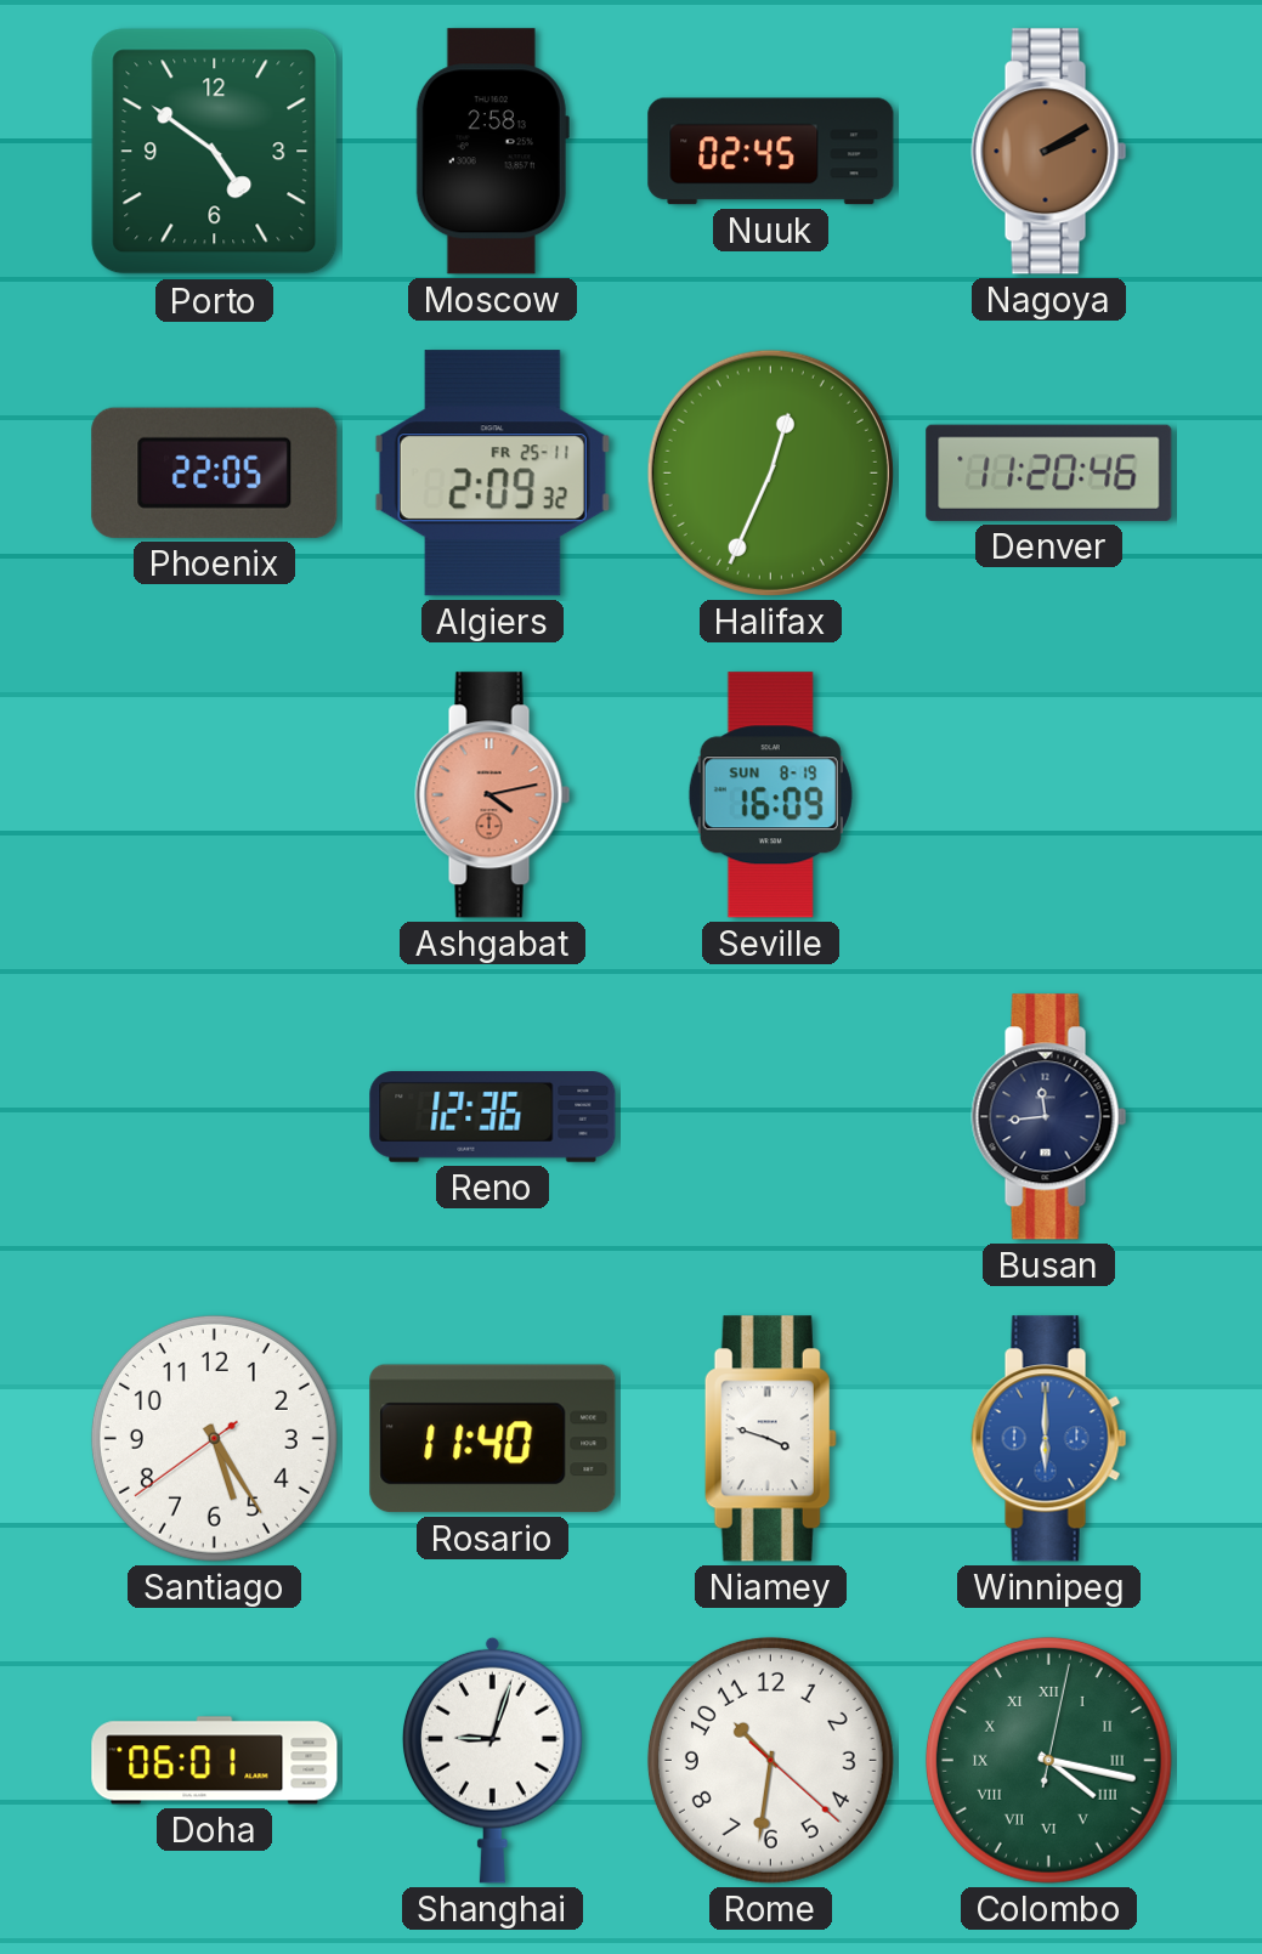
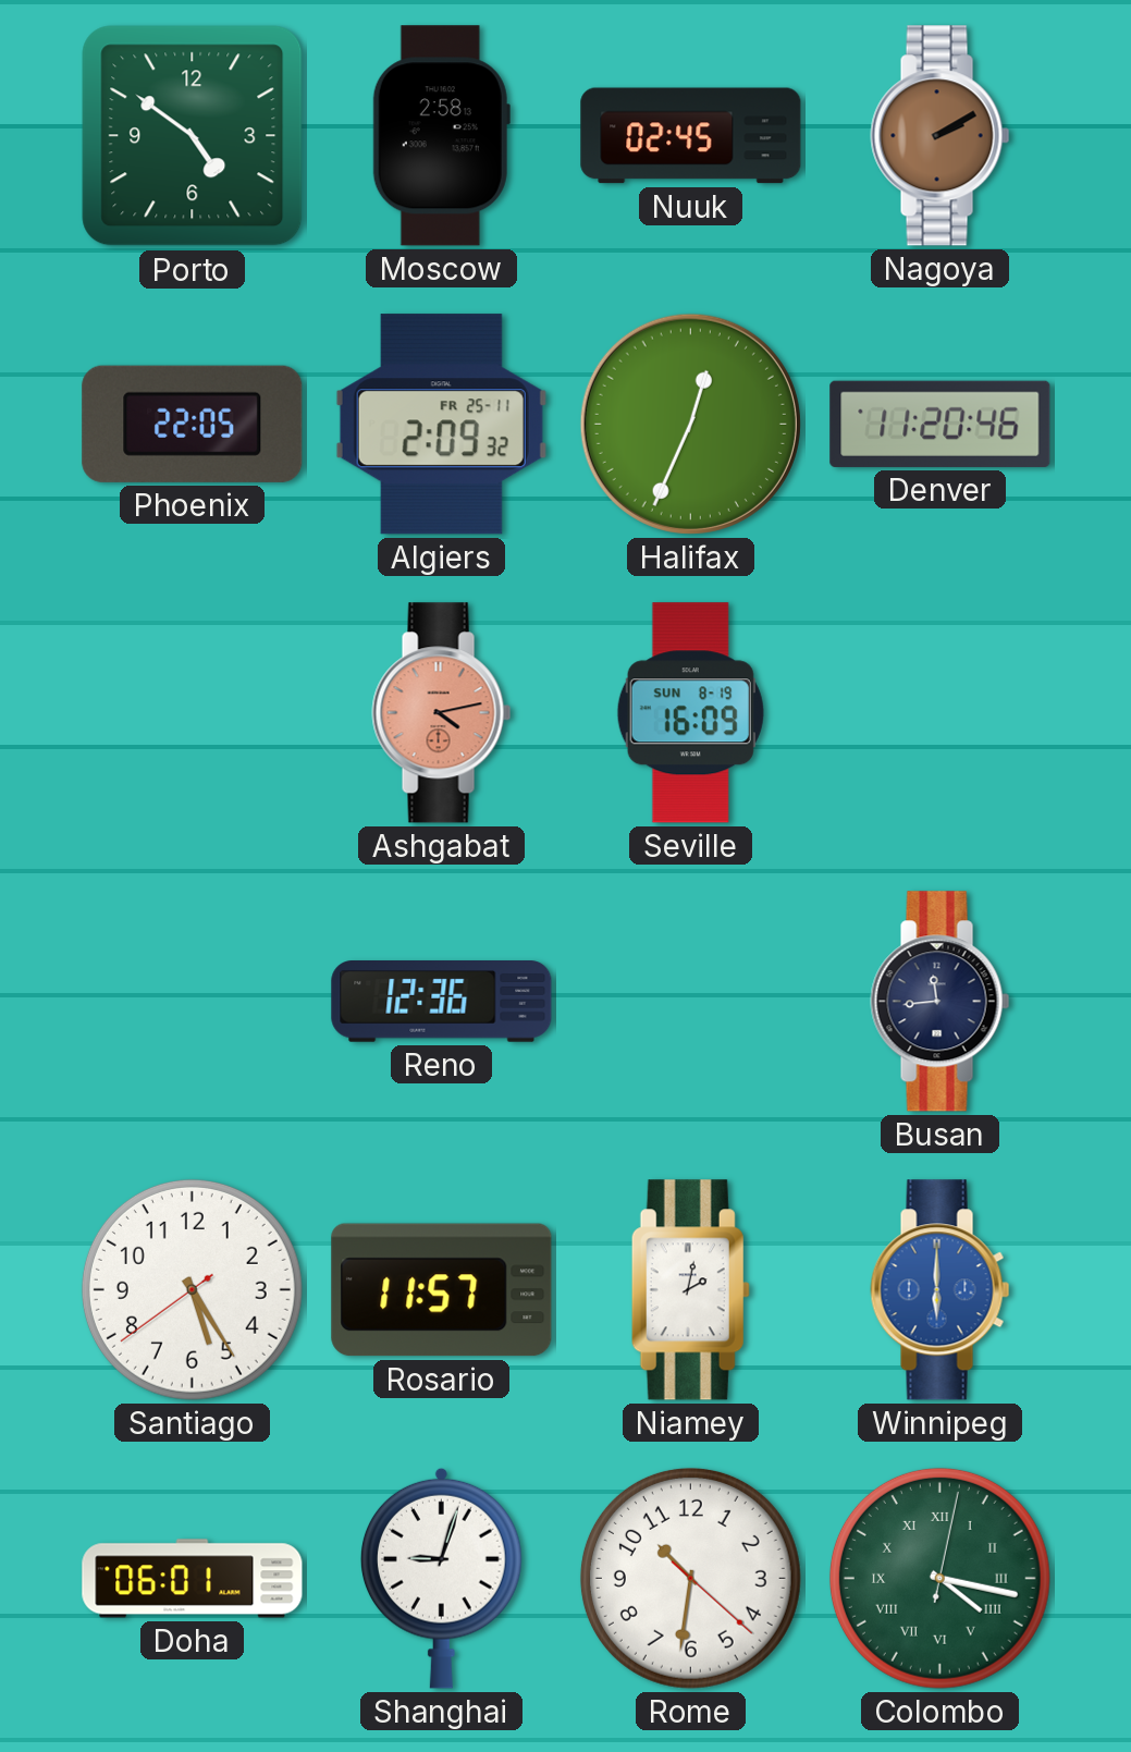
Rosario: 11:40 -> 11:57
Niamey: 3:48 -> 2:02
